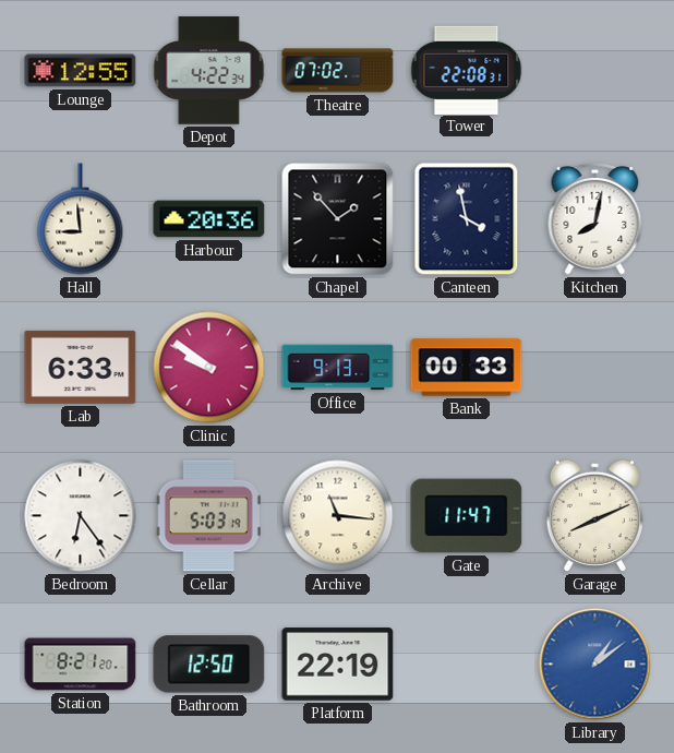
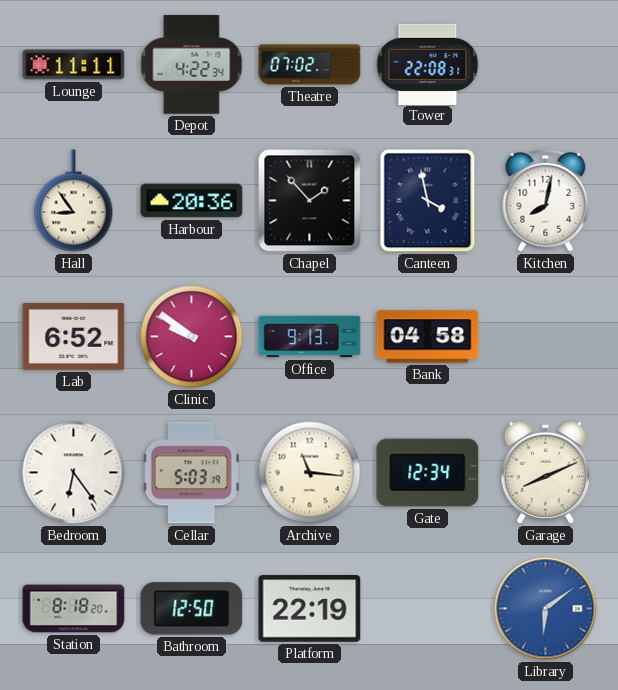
Lounge: 12:55 -> 11:11
Hall: 8:59 -> 8:54
Lab: 6:33 -> 6:52
Bank: 00:33 -> 04:58
Gate: 11:47 -> 12:34
Station: 8:21 -> 8:18
Library: 1:09 -> 6:09
